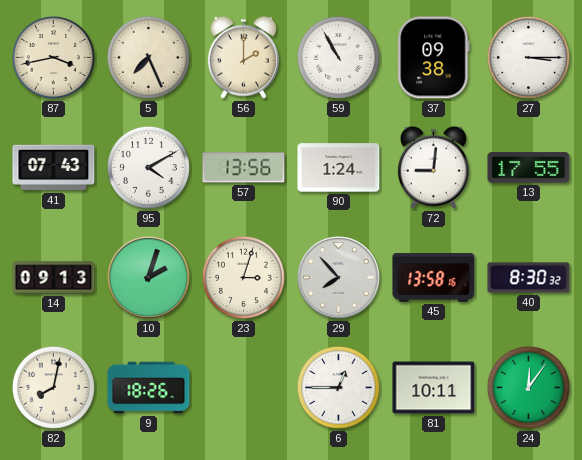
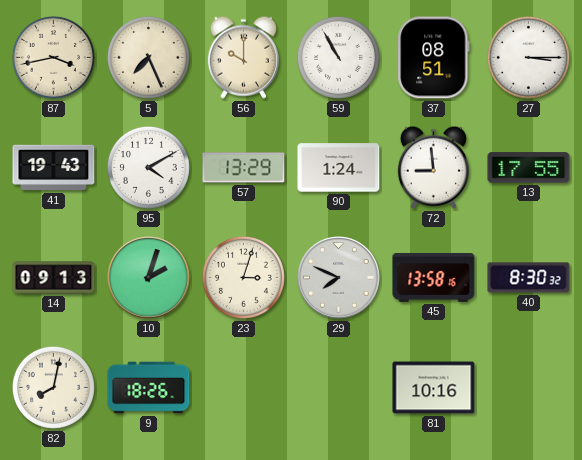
56: 2:00 -> 10:00
37: 09:38 -> 08:51
41: 07:43 -> 19:43
57: 13:56 -> 13:29
72: 9:01 -> 8:59
29: 7:53 -> 7:49
6: 12:45 -> none
81: 10:11 -> 10:16
24: 12:06 -> none
